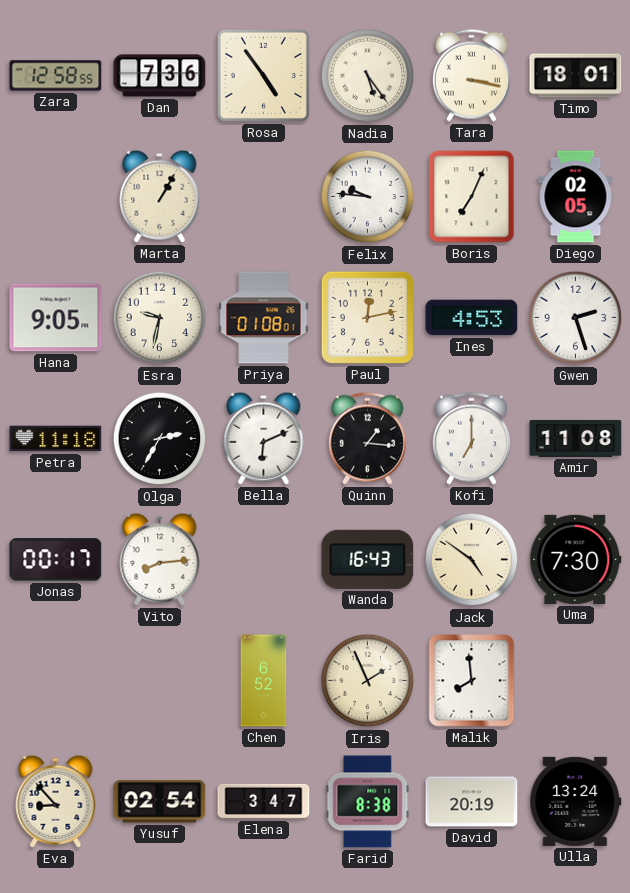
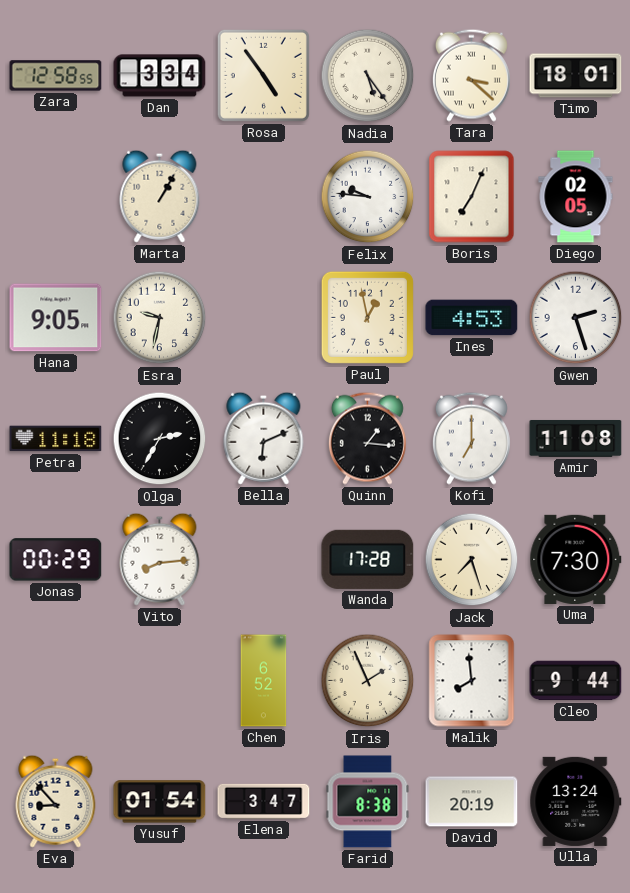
Dan: 7:36 -> 3:34
Tara: 3:17 -> 3:22
Priya: 01:08 -> none
Paul: 12:13 -> 12:58
Jonas: 00:17 -> 00:29
Wanda: 16:43 -> 17:28
Jack: 4:51 -> 7:27
Cleo: none -> 9:44
Yusuf: 02:54 -> 01:54
